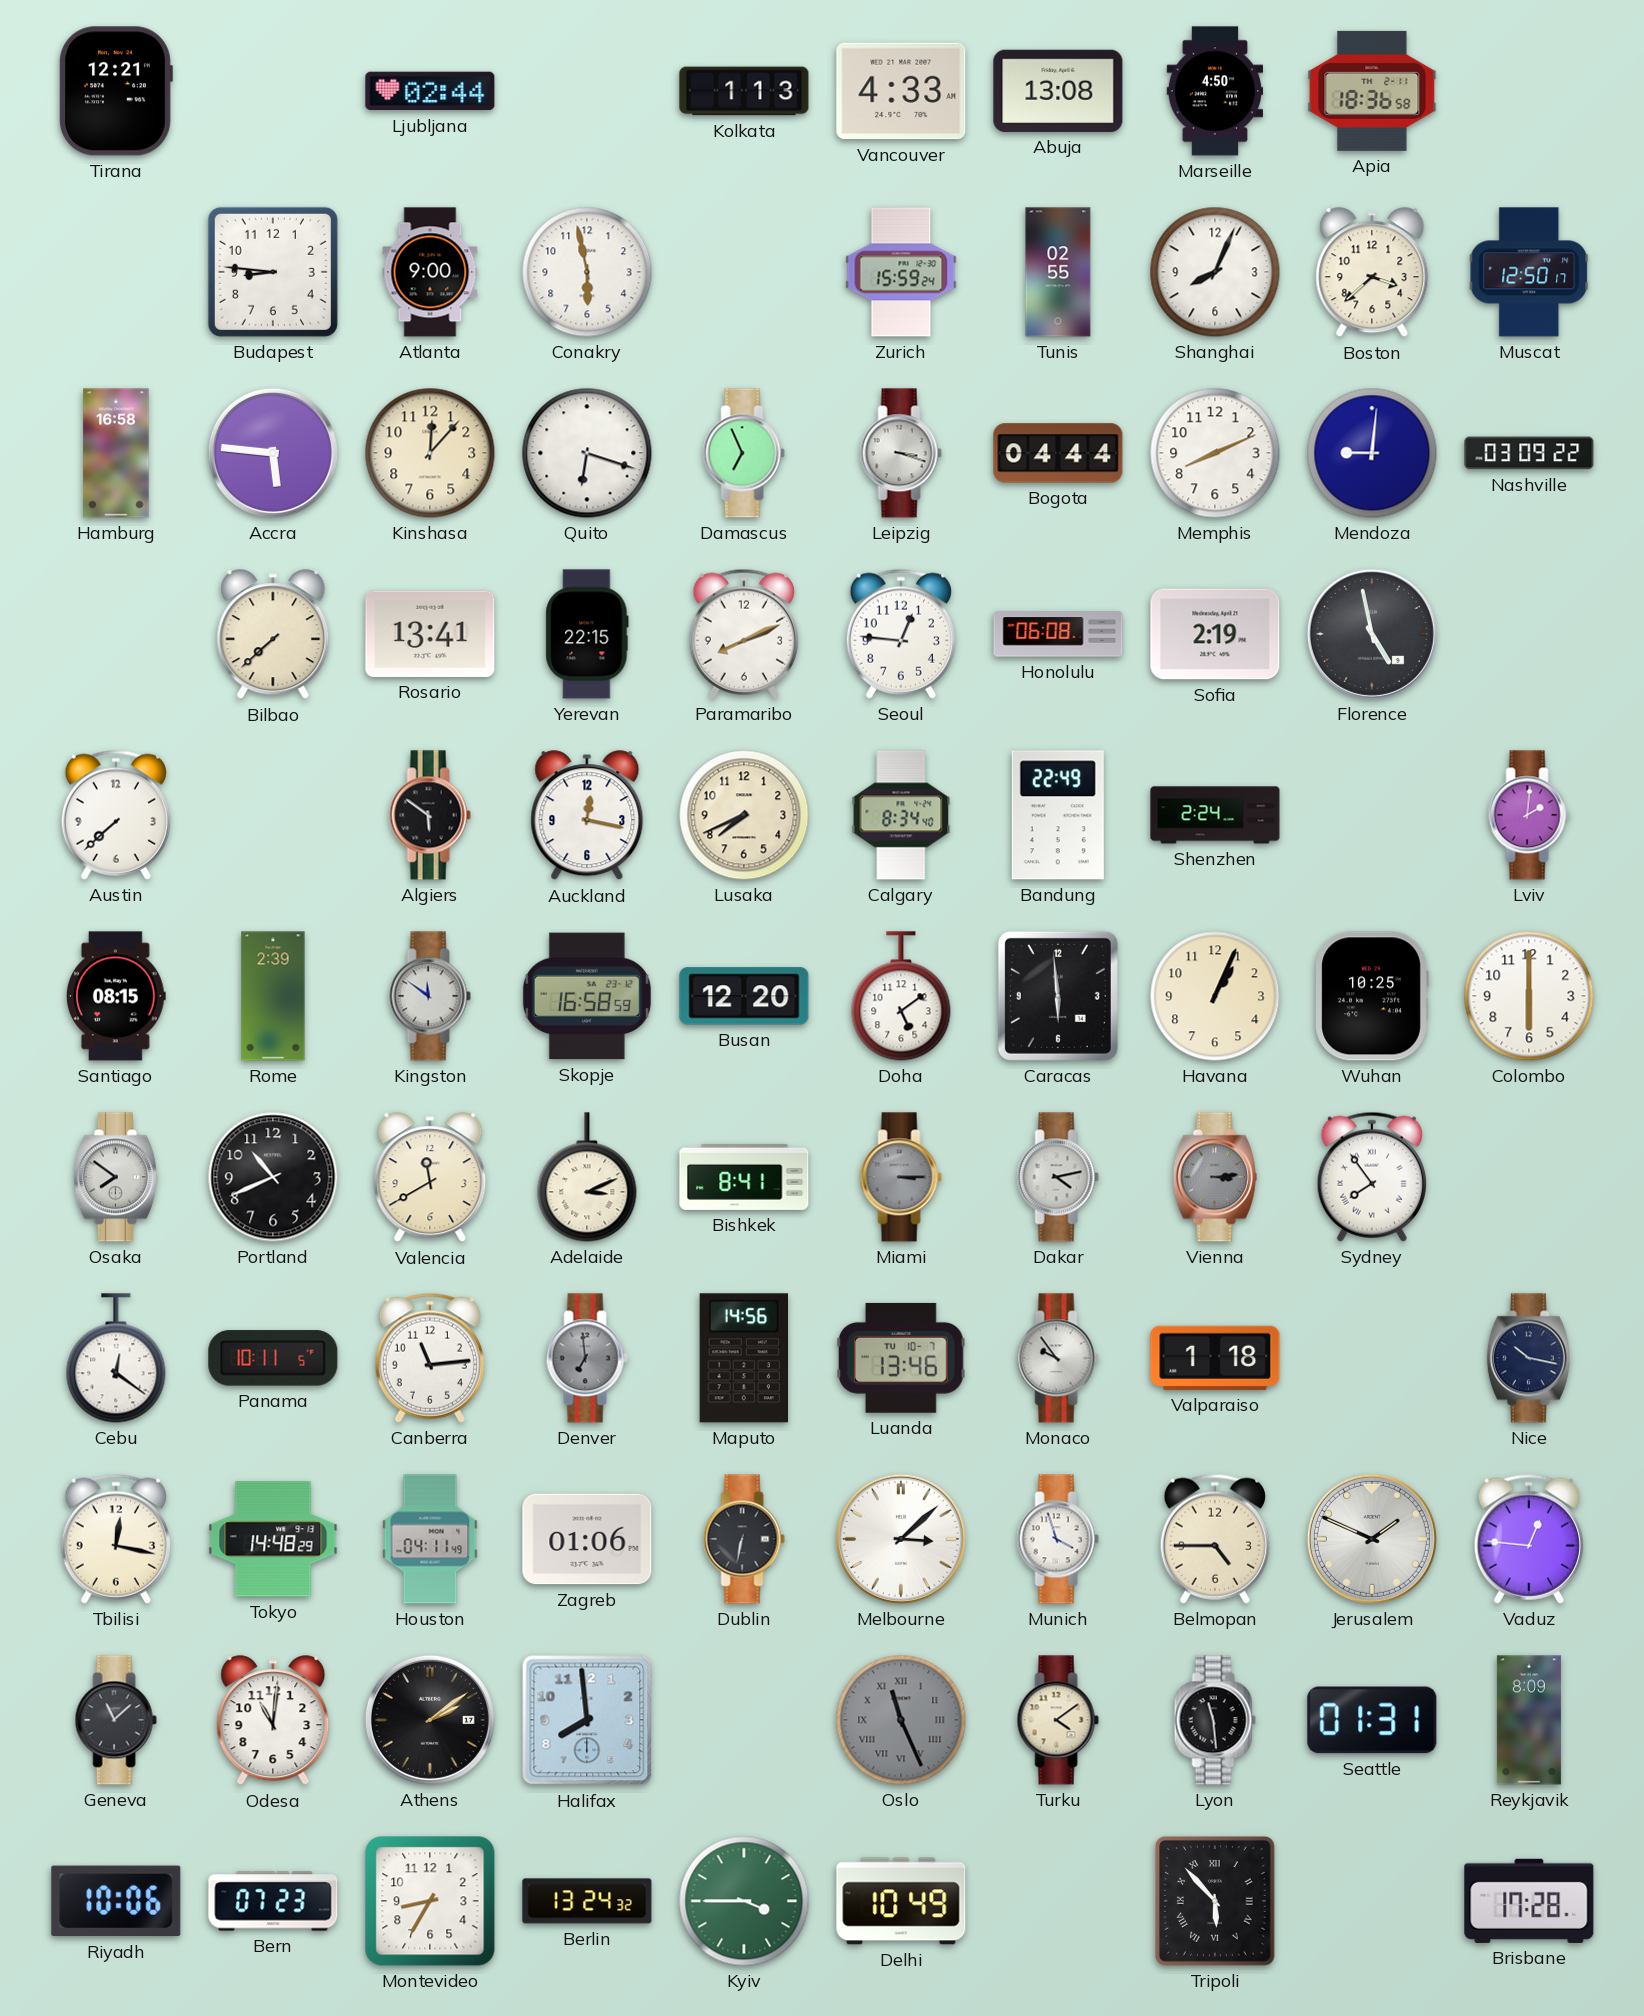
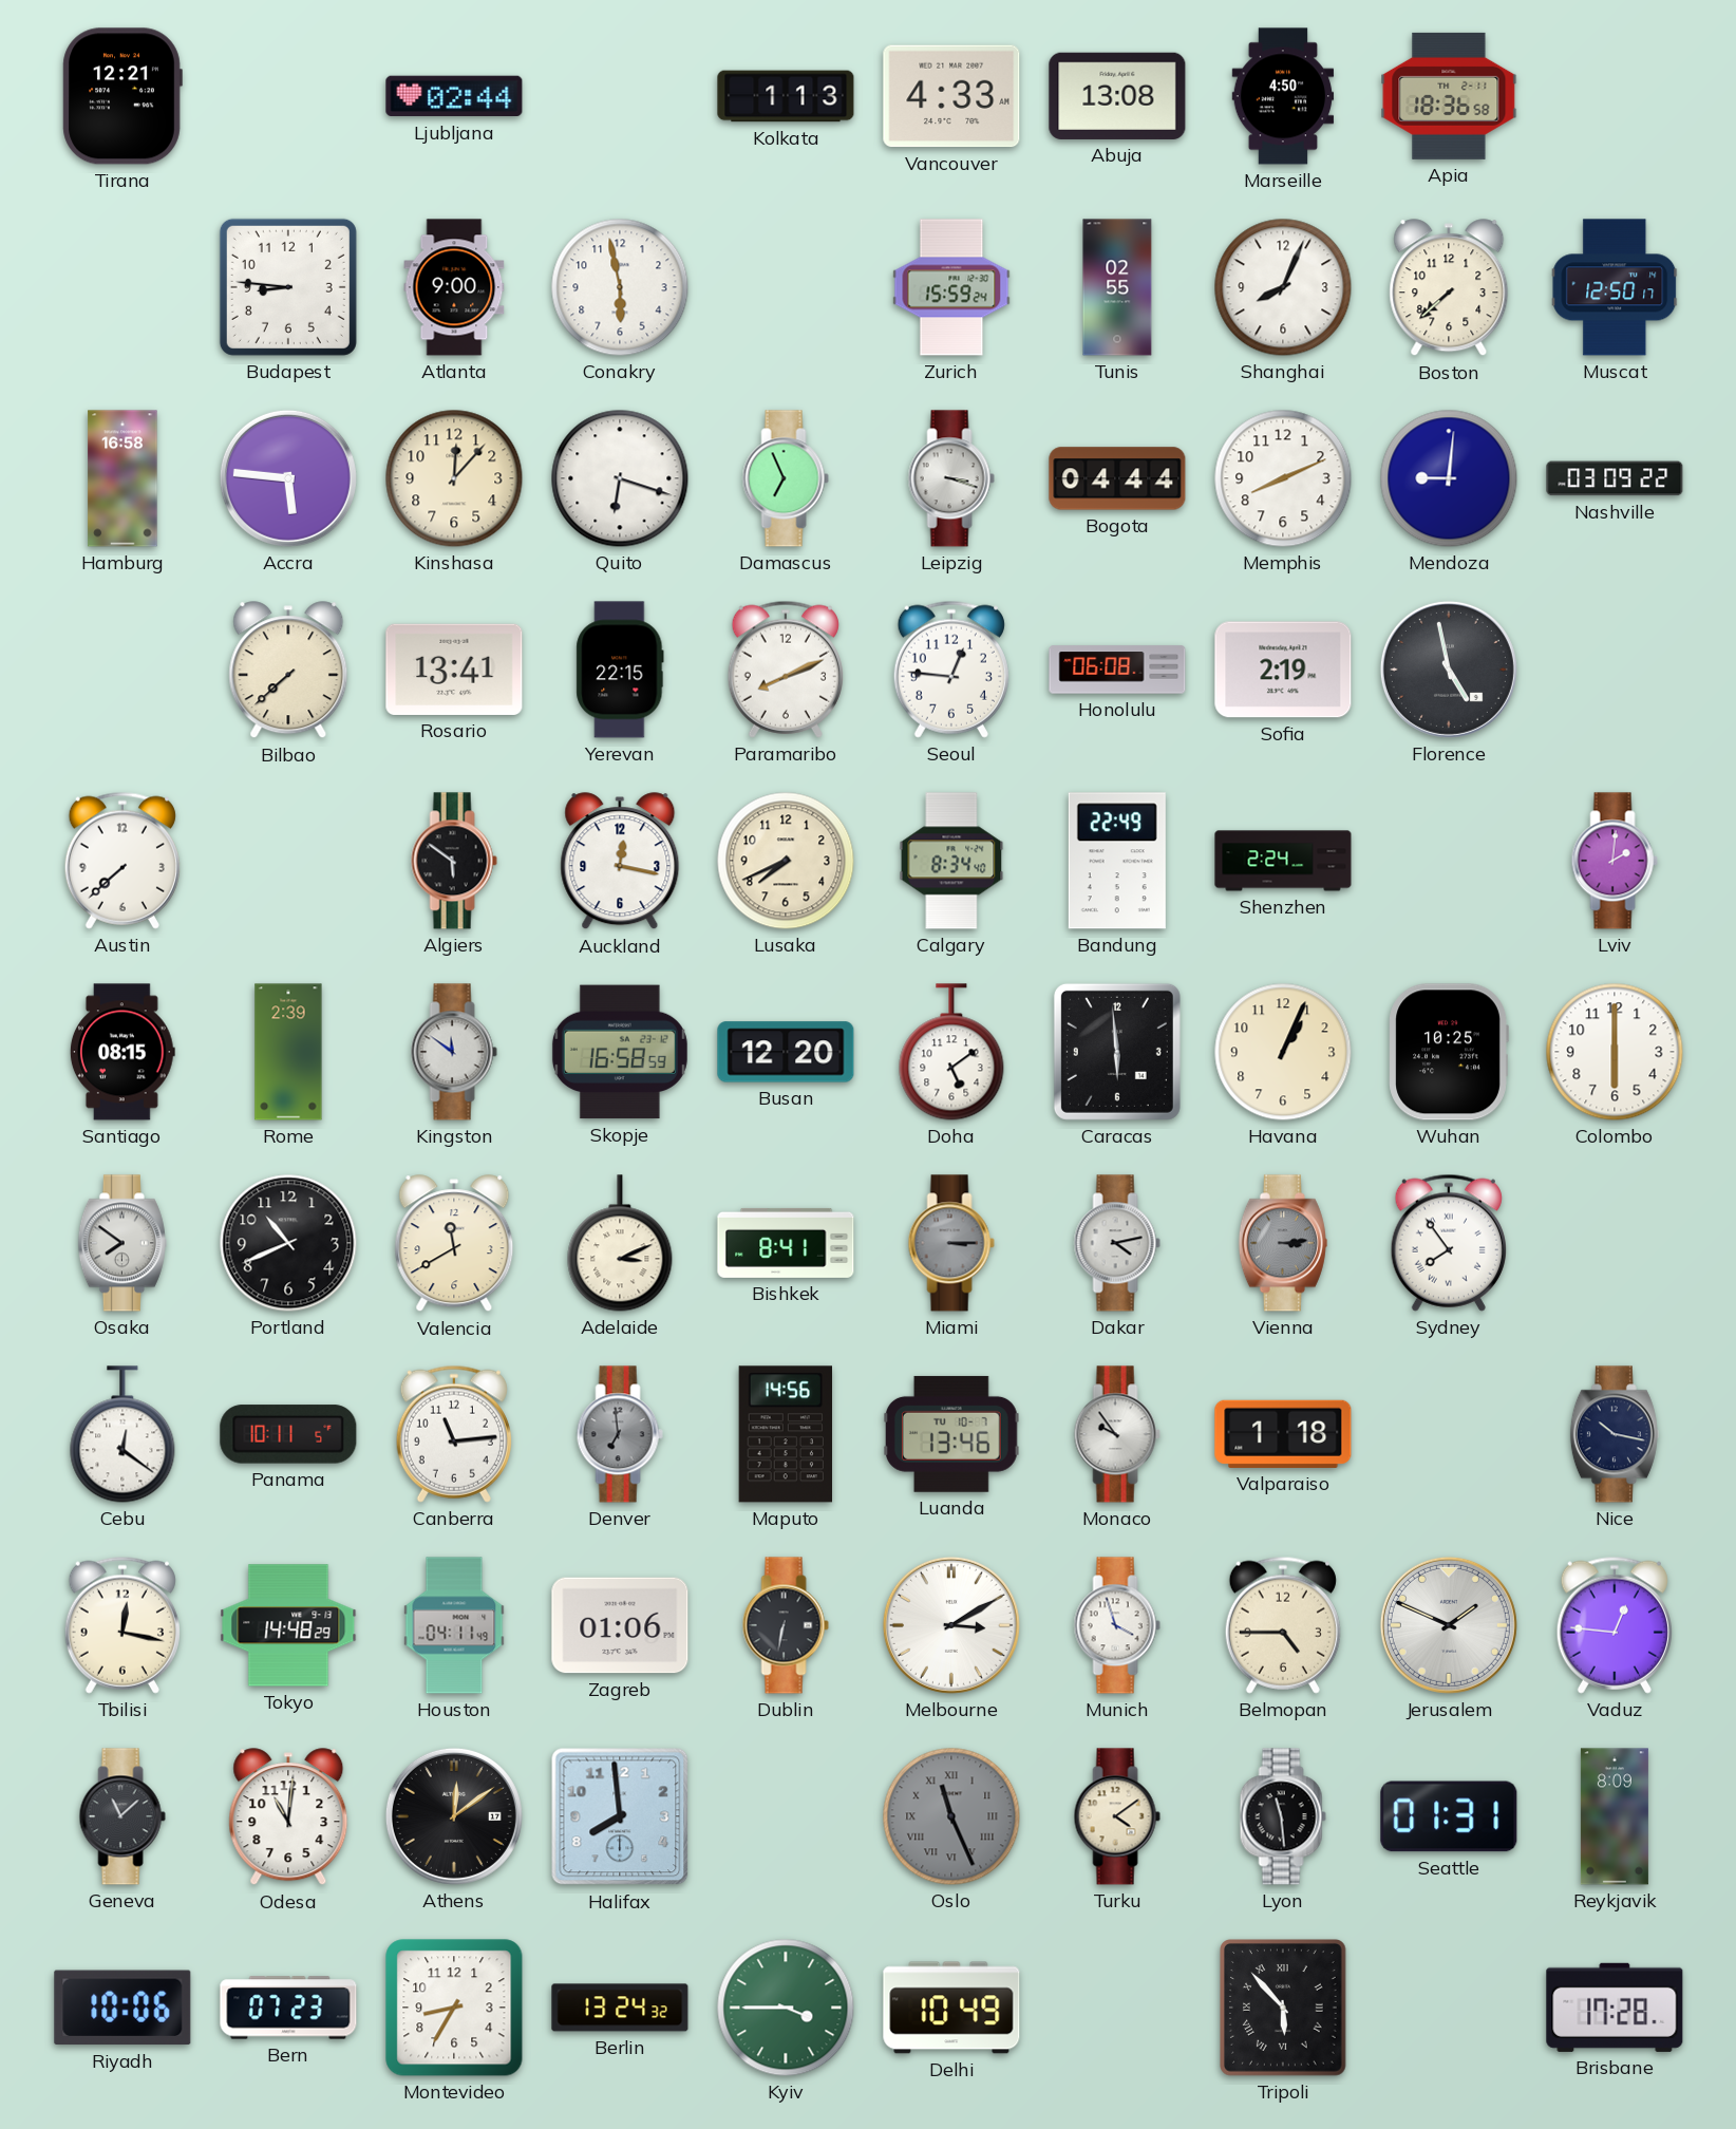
Boston: 3:38 -> 7:38
Melbourne: 3:08 -> 3:10
Athens: 2:09 -> 12:09
